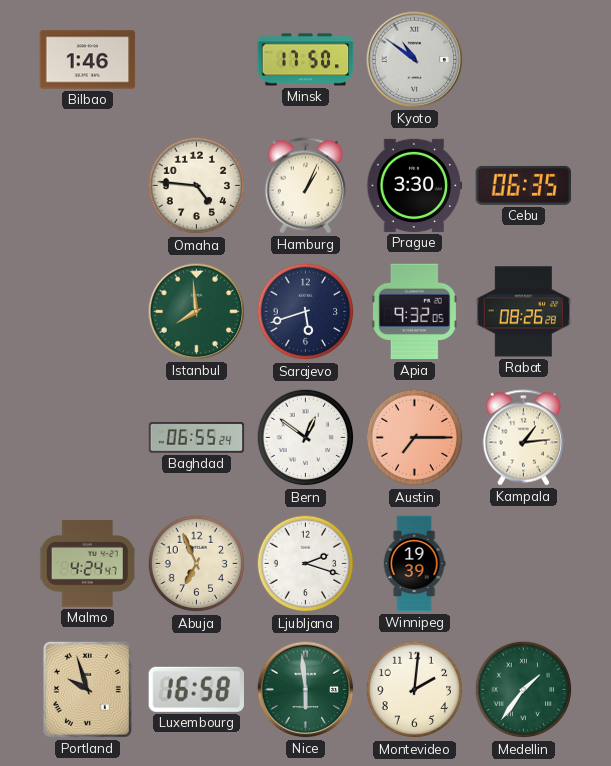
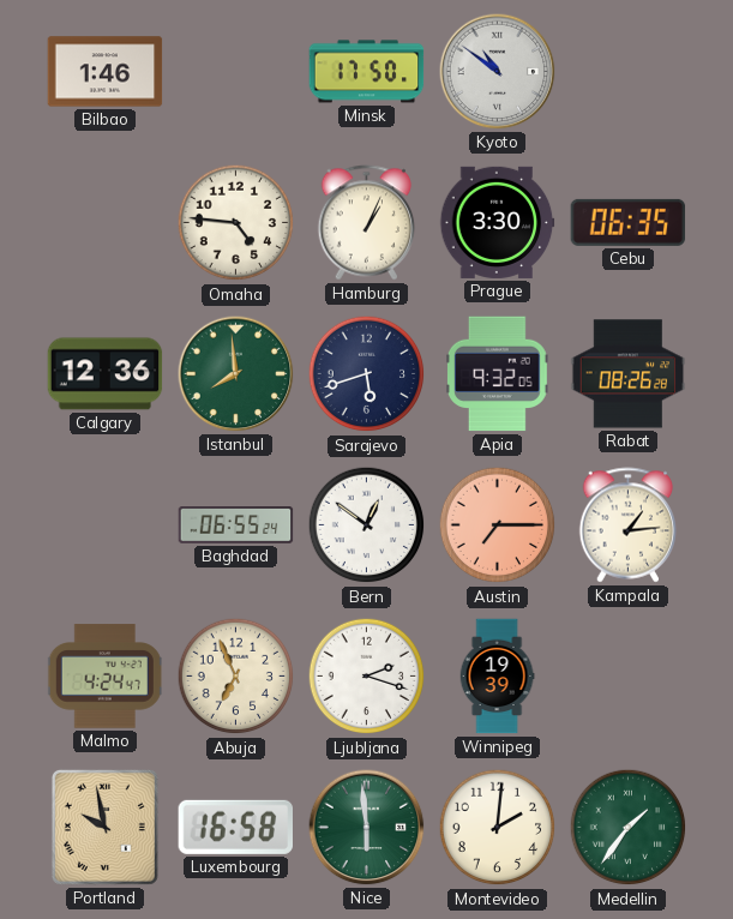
Calgary: none -> 12:36
Portland: 9:57 -> 9:58
